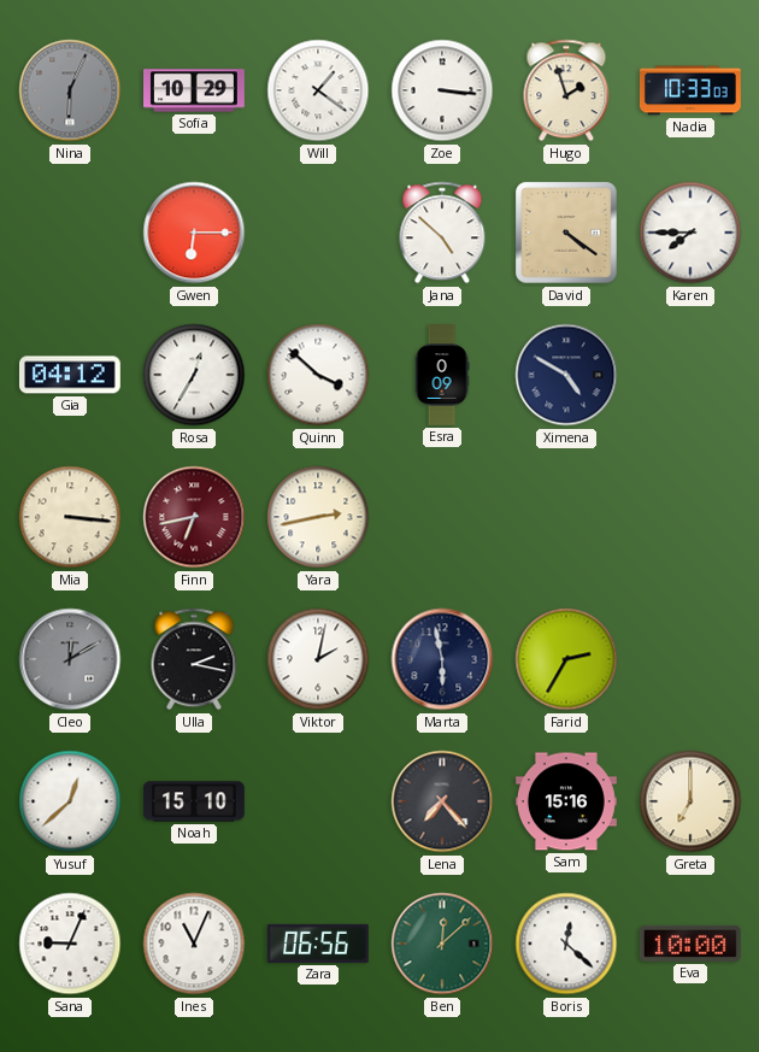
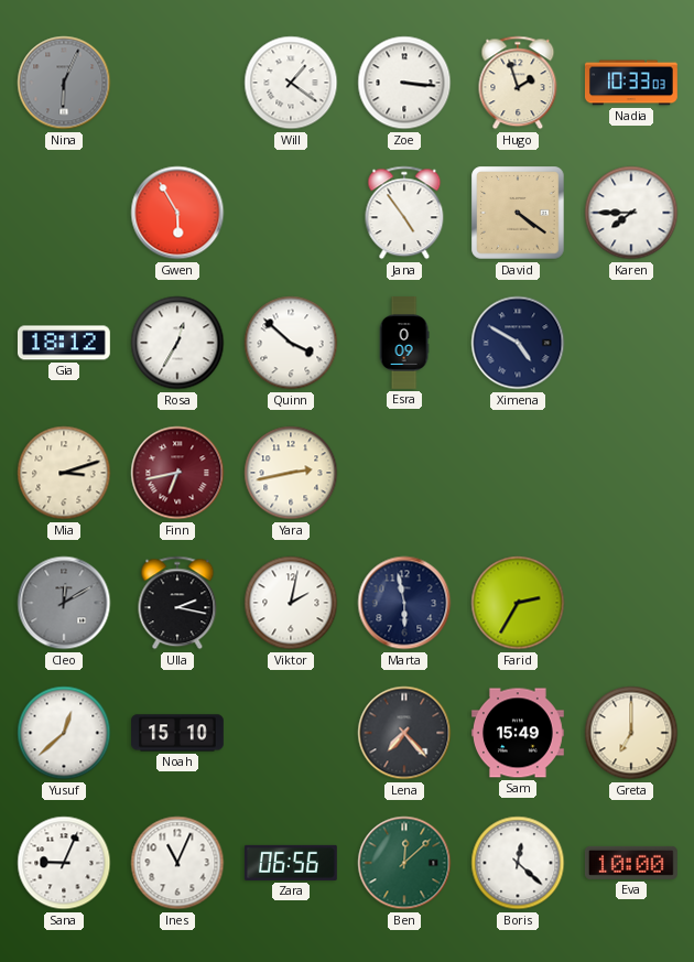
Sofia: 10:29 -> none
Gwen: 6:15 -> 5:55
Jana: 4:52 -> 4:54
Gia: 04:12 -> 18:12
Mia: 3:16 -> 3:12
Sam: 15:16 -> 15:49
